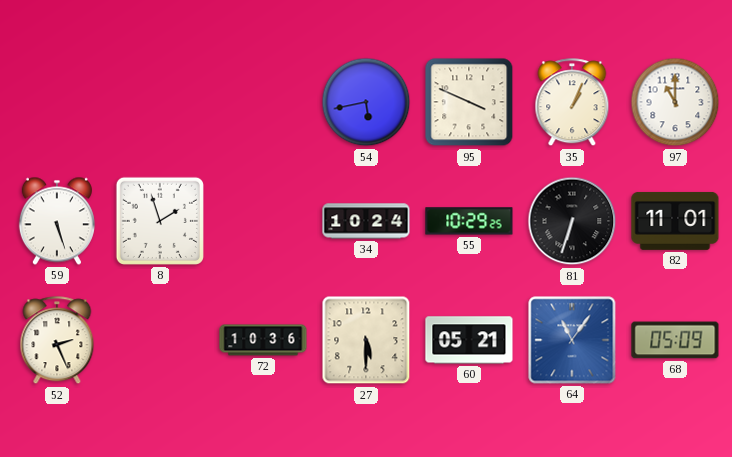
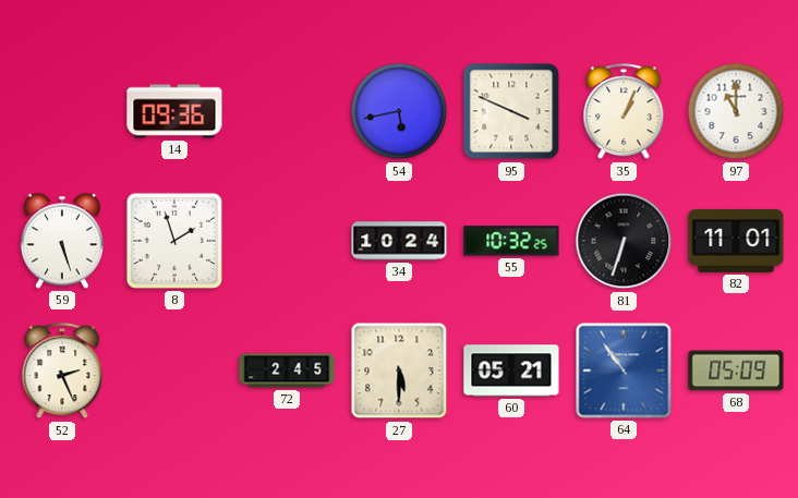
14: none -> 09:36
55: 10:29 -> 10:32
72: 10:36 -> 2:45
64: 11:06 -> 10:54
